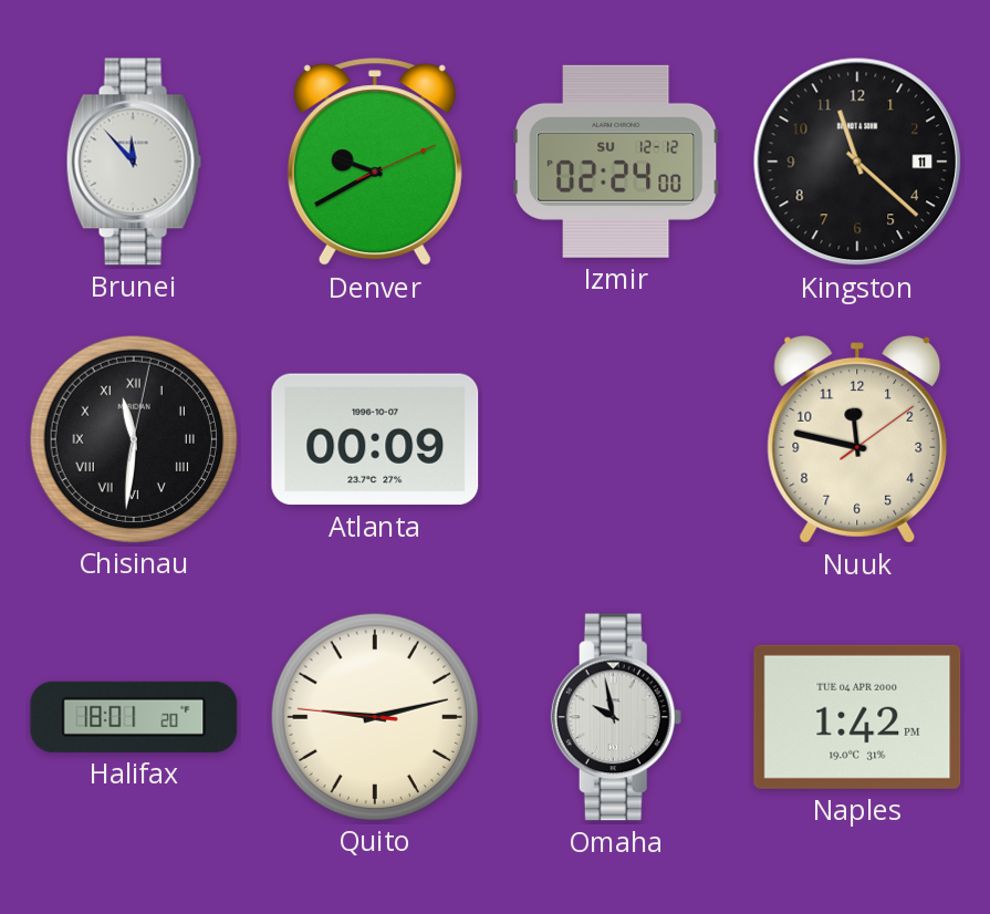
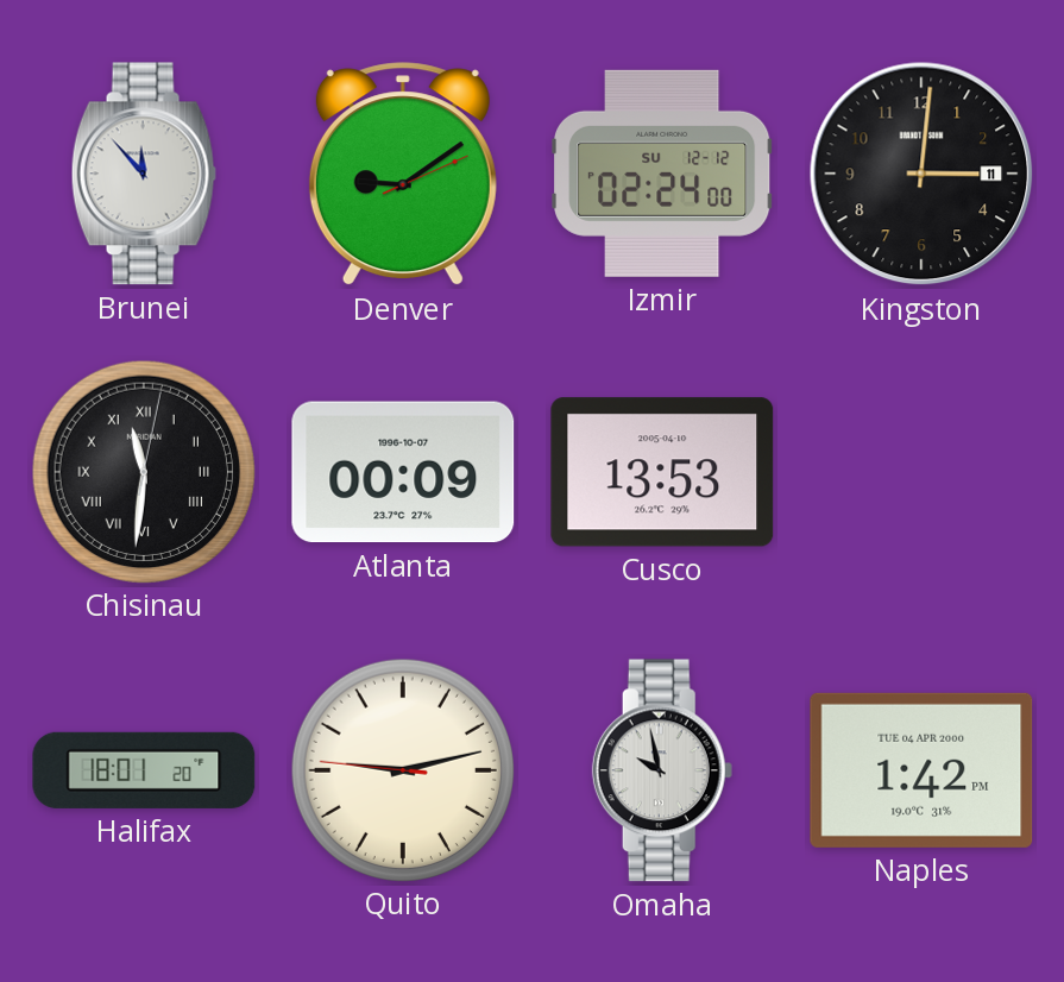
Denver: 9:40 -> 9:09
Kingston: 11:22 -> 3:01
Cusco: none -> 13:53
Nuuk: 11:47 -> none
